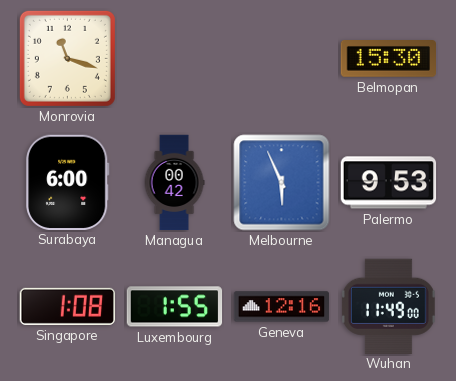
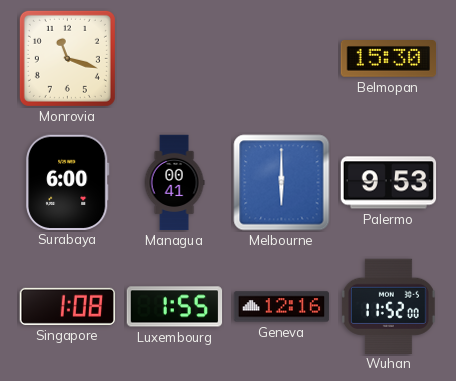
Managua: 00:42 -> 00:41
Melbourne: 5:56 -> 6:00
Wuhan: 11:49 -> 11:52
